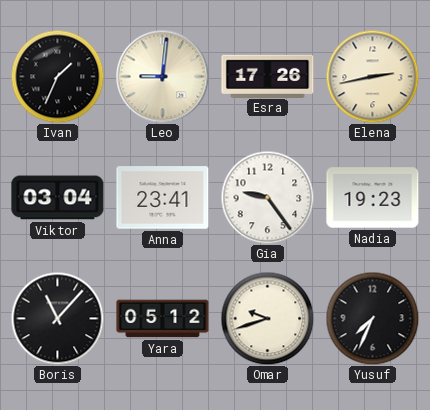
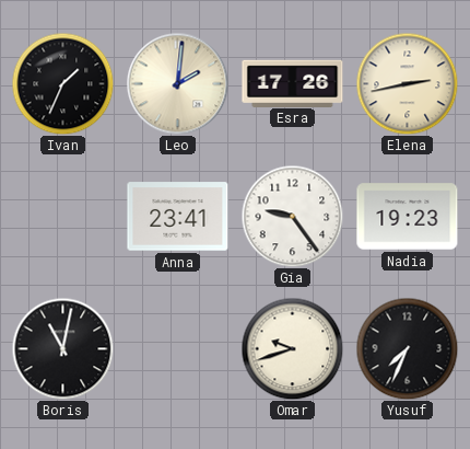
Leo: 9:01 -> 2:01
Viktor: 03:04 -> none
Boris: 11:07 -> 11:02
Yara: 05:12 -> none
